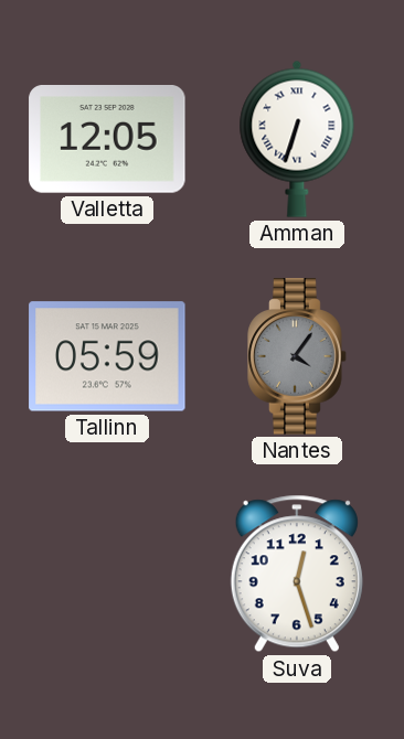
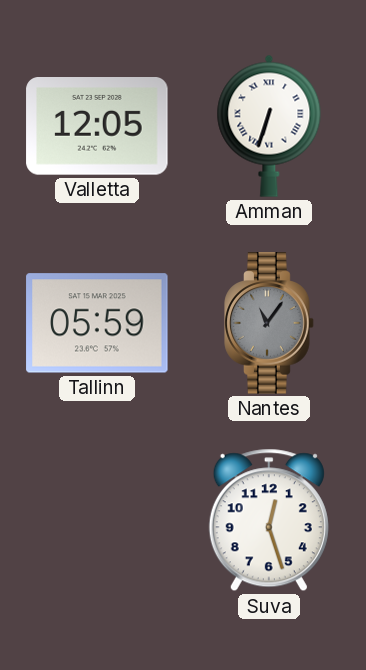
Nantes: 4:06 -> 11:06
